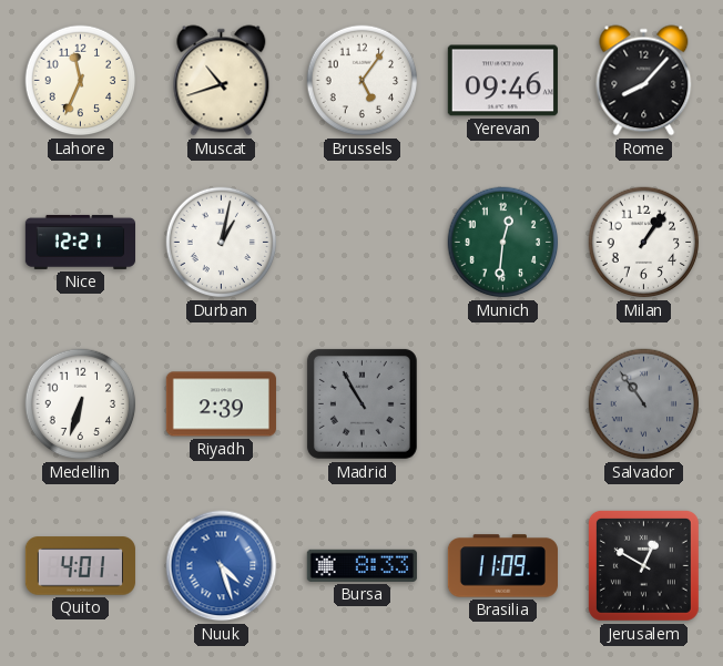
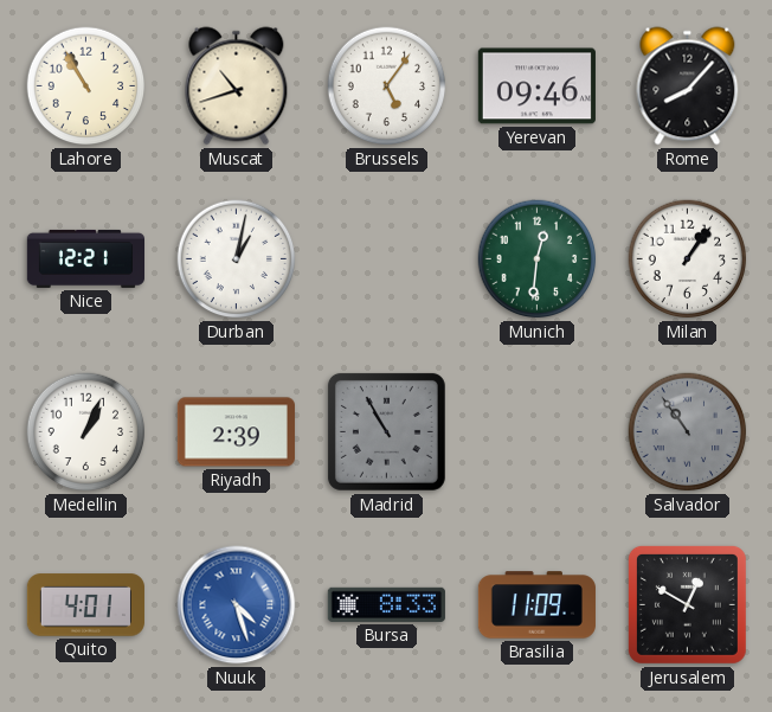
Lahore: 11:34 -> 10:55
Medellin: 6:33 -> 1:04
